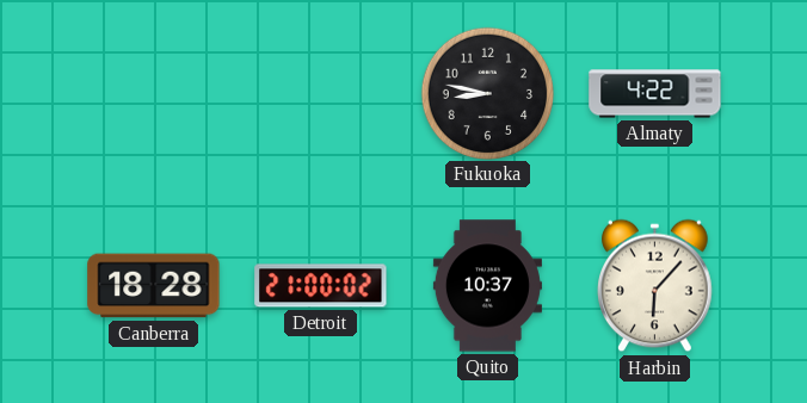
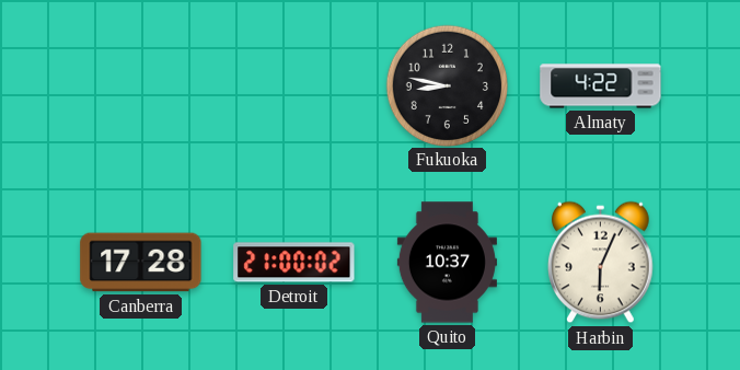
Canberra: 18:28 -> 17:28
Harbin: 6:07 -> 6:04
